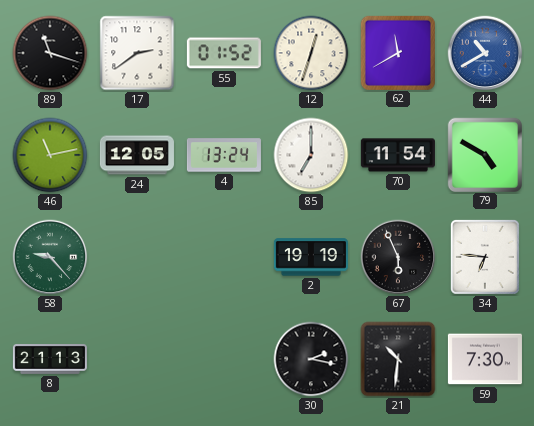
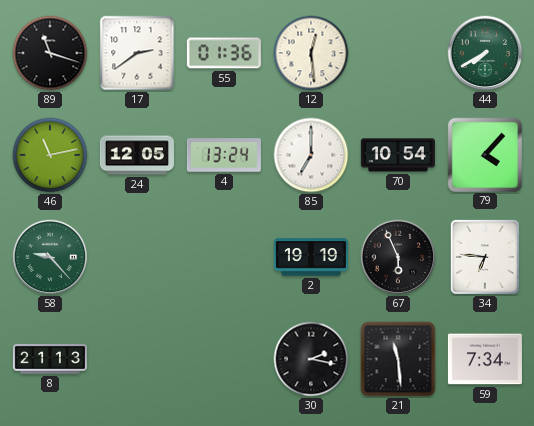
55: 01:52 -> 01:36
12: 12:33 -> 12:29
62: 11:40 -> none
44: 10:40 -> 7:40
44 dial: blue -> green
70: 11:54 -> 10:54
79: 4:50 -> 4:07
21: 10:31 -> 11:29
59: 7:30 -> 7:34
